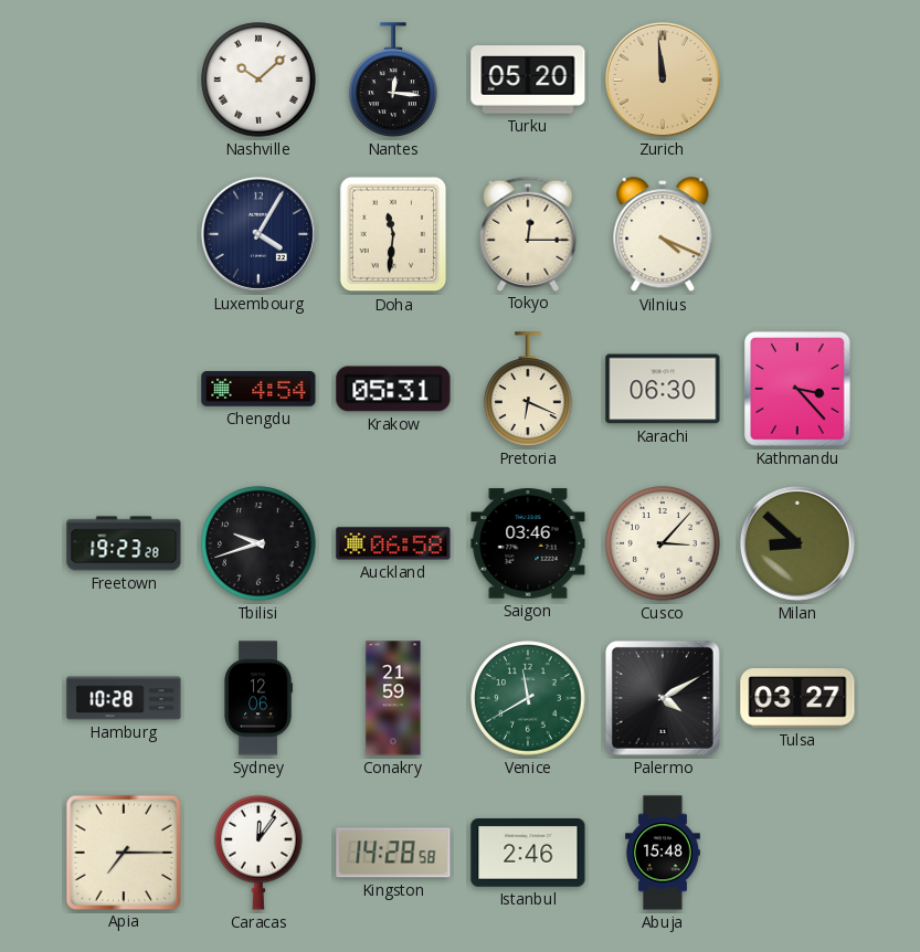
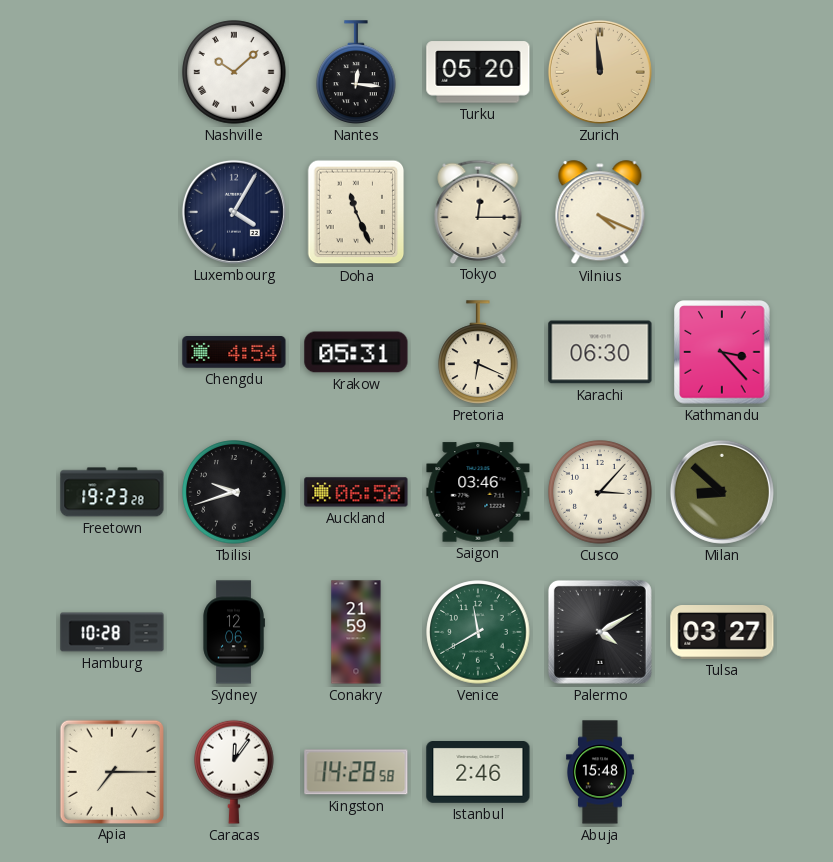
Doha: 11:31 -> 11:26
